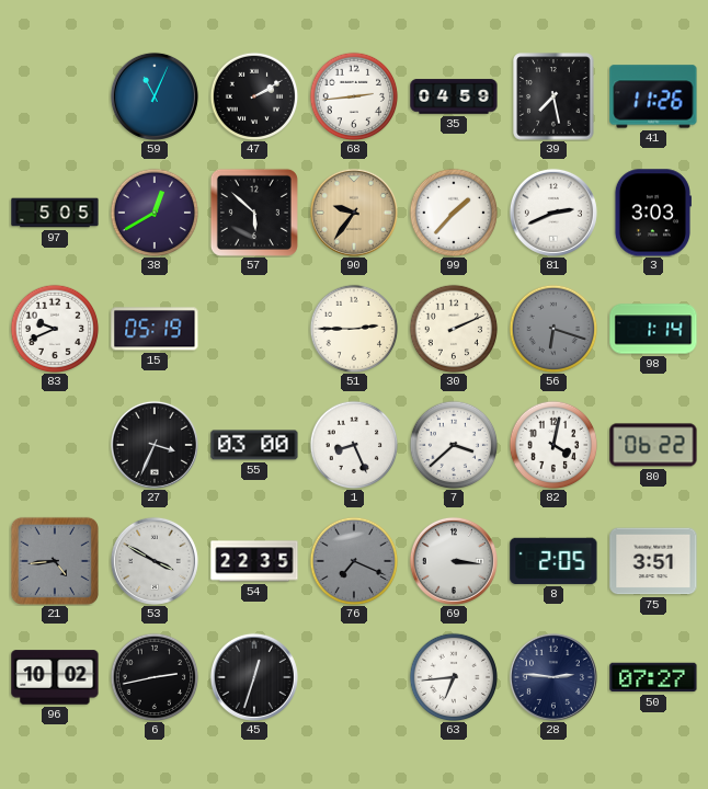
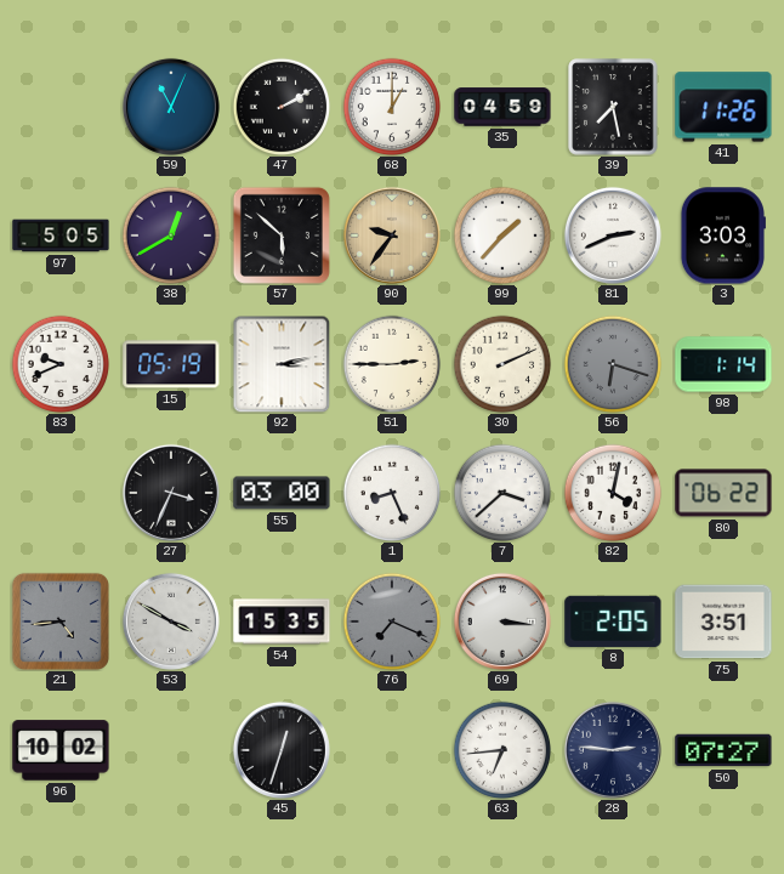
68: 2:44 -> 1:00
92: none -> 3:13
54: 22:35 -> 15:35
6: 2:43 -> none
